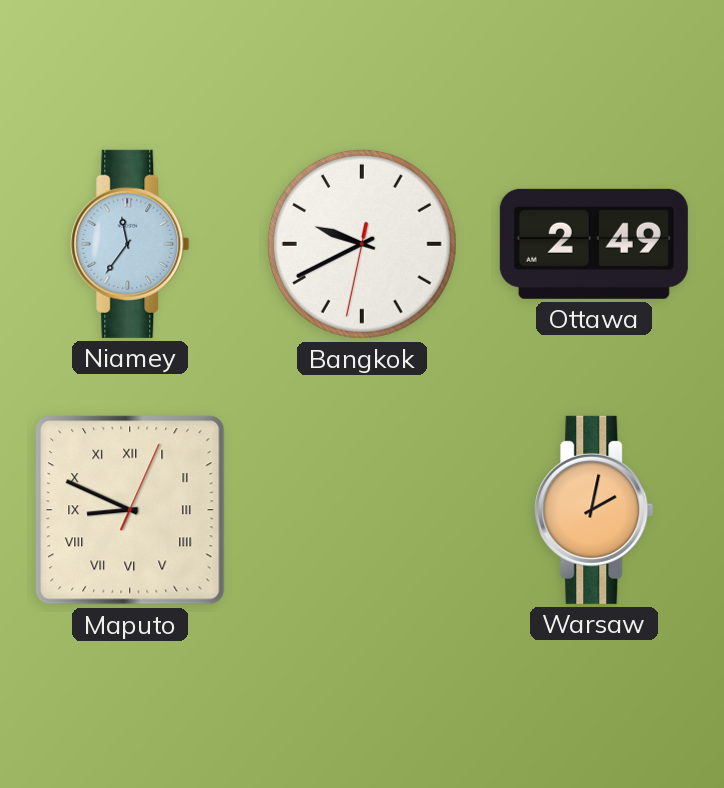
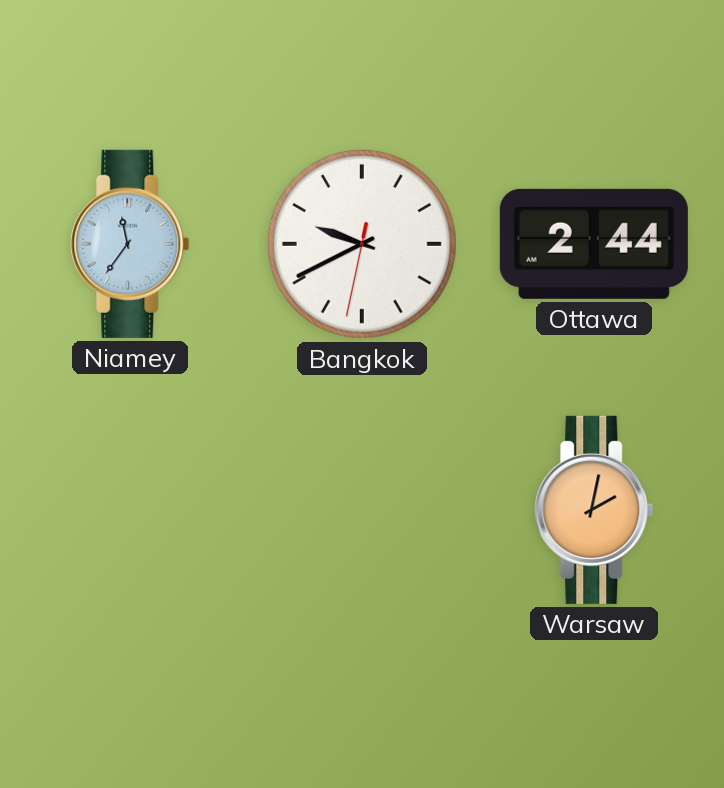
Ottawa: 2:49 -> 2:44
Maputo: 8:49 -> none
